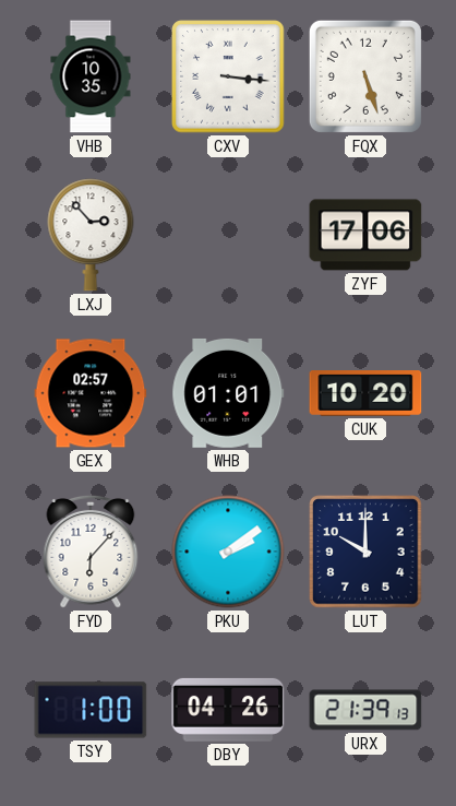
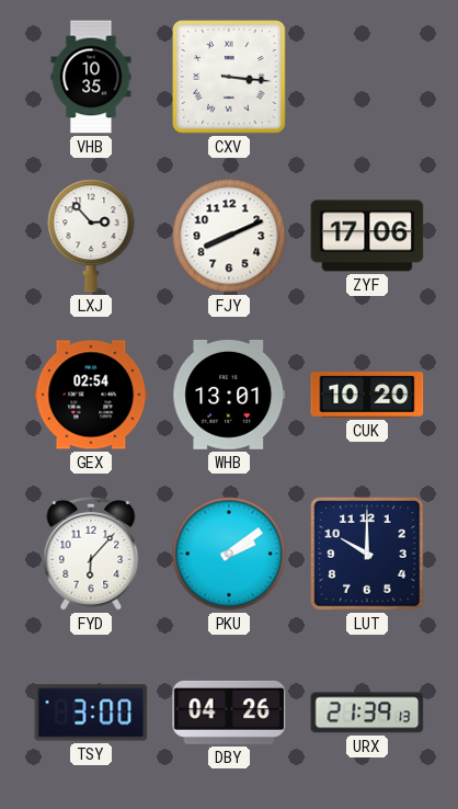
FQX: 5:27 -> none
FJY: none -> 8:11
GEX: 02:57 -> 02:54
WHB: 01:01 -> 13:01
TSY: 1:00 -> 3:00
